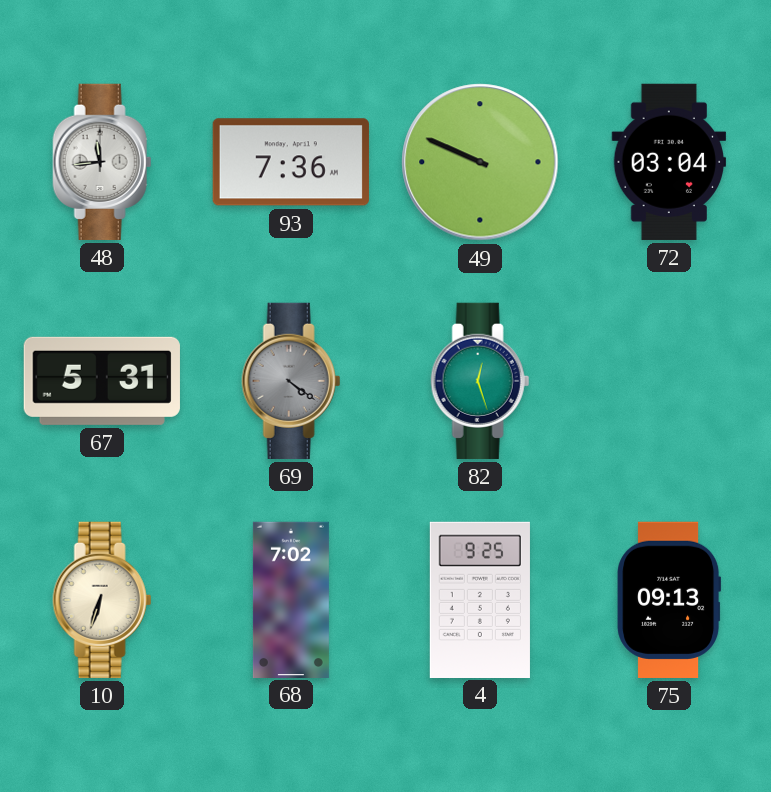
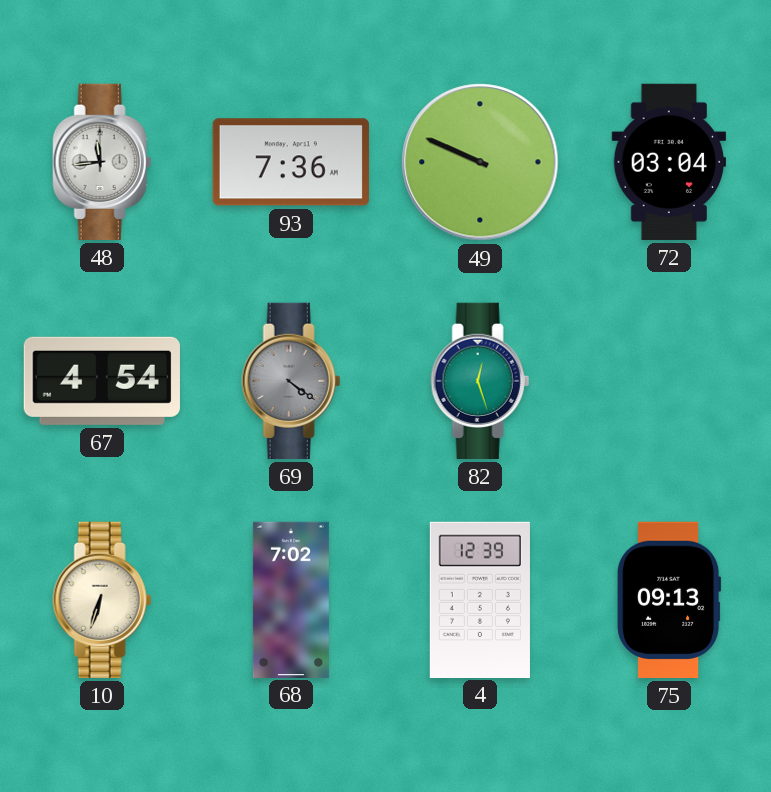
67: 5:31 -> 4:54
4: 9:25 -> 12:39
